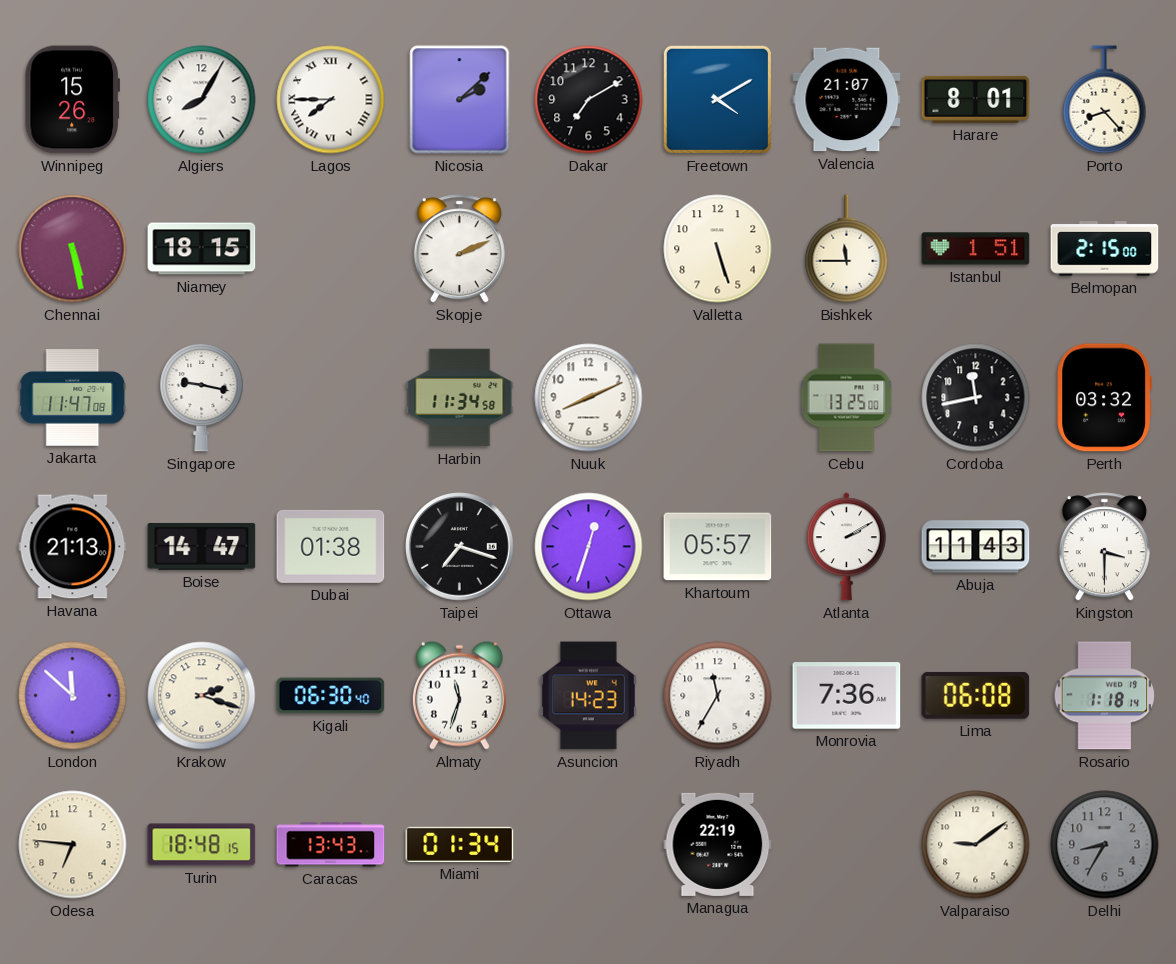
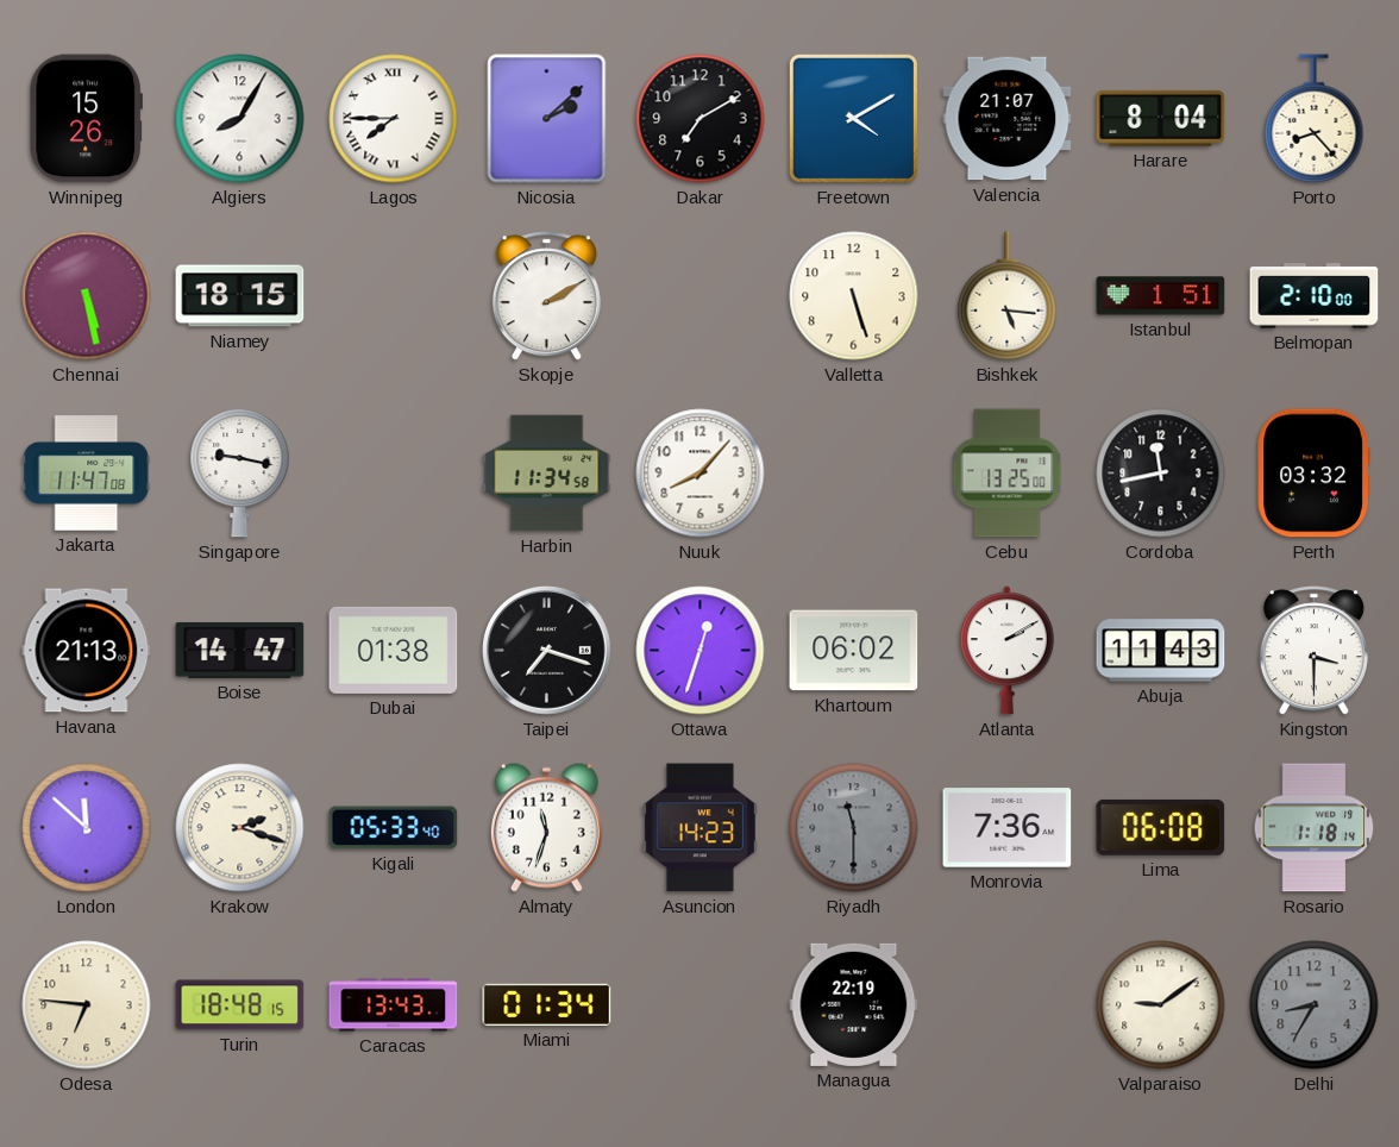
Harare: 8:01 -> 8:04
Skopje: 2:11 -> 2:10
Bishkek: 11:45 -> 5:16
Belmopan: 2:15 -> 2:10
Nuuk: 8:11 -> 8:07
Khartoum: 05:57 -> 06:02
Kigali: 06:30 -> 05:33
Riyadh: 11:35 -> 11:30
Riyadh dial: white -> grey
